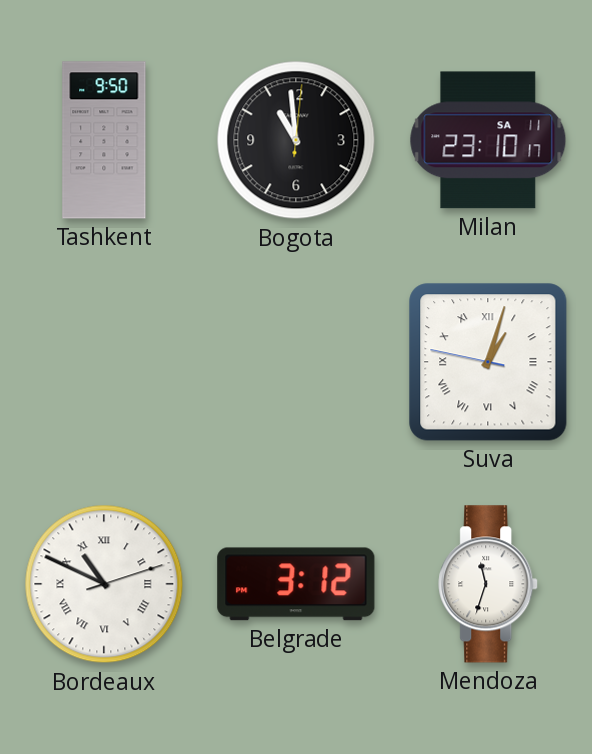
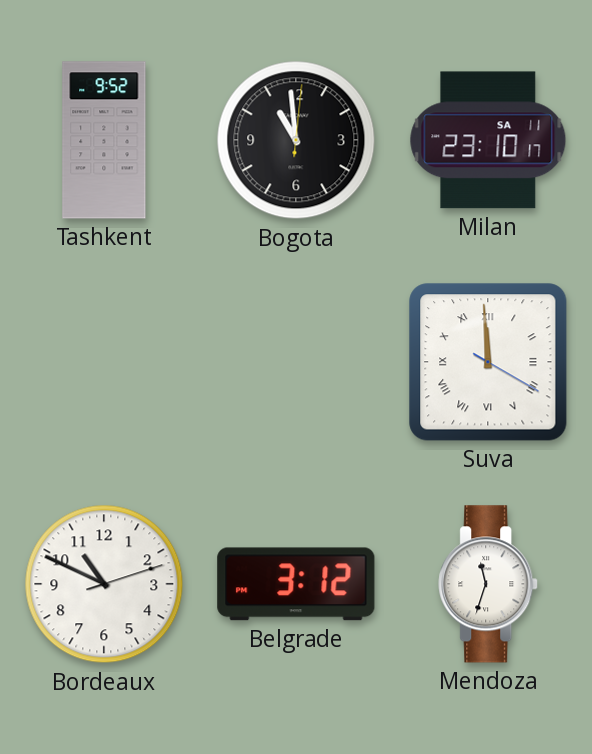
Tashkent: 9:50 -> 9:52
Suva: 1:02 -> 11:59
Bordeaux numerals: Roman -> Arabic
